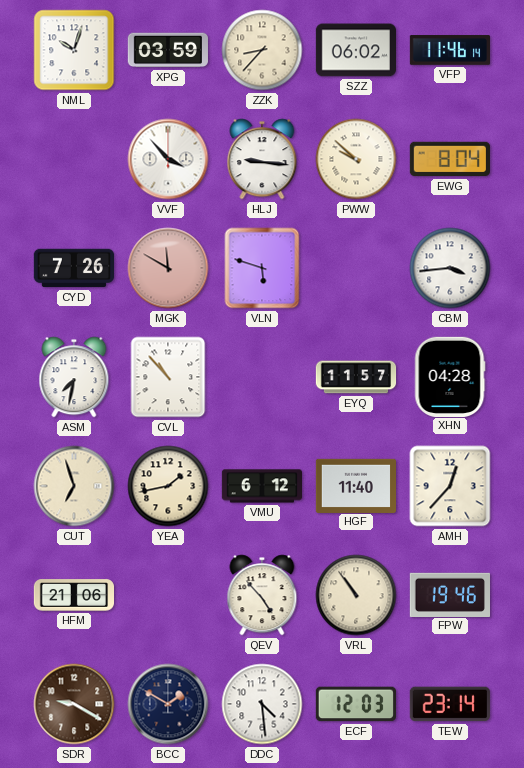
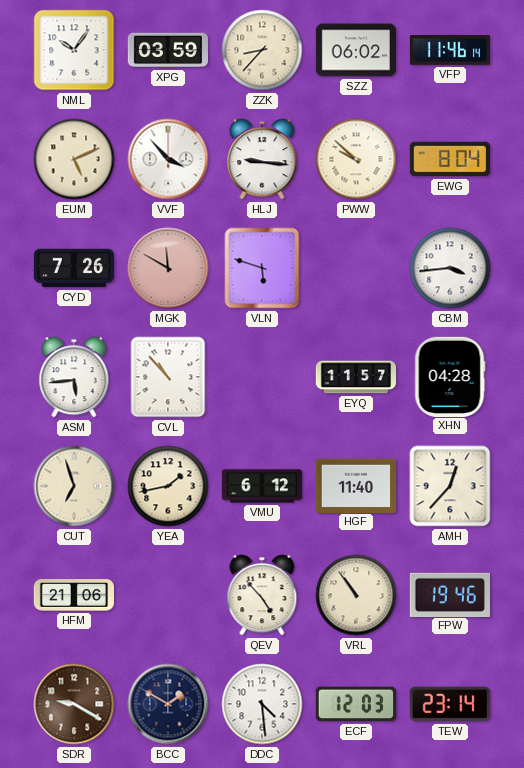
NML: 10:03 -> 10:06
EUM: none -> 5:11
ASM: 7:32 -> 5:44
